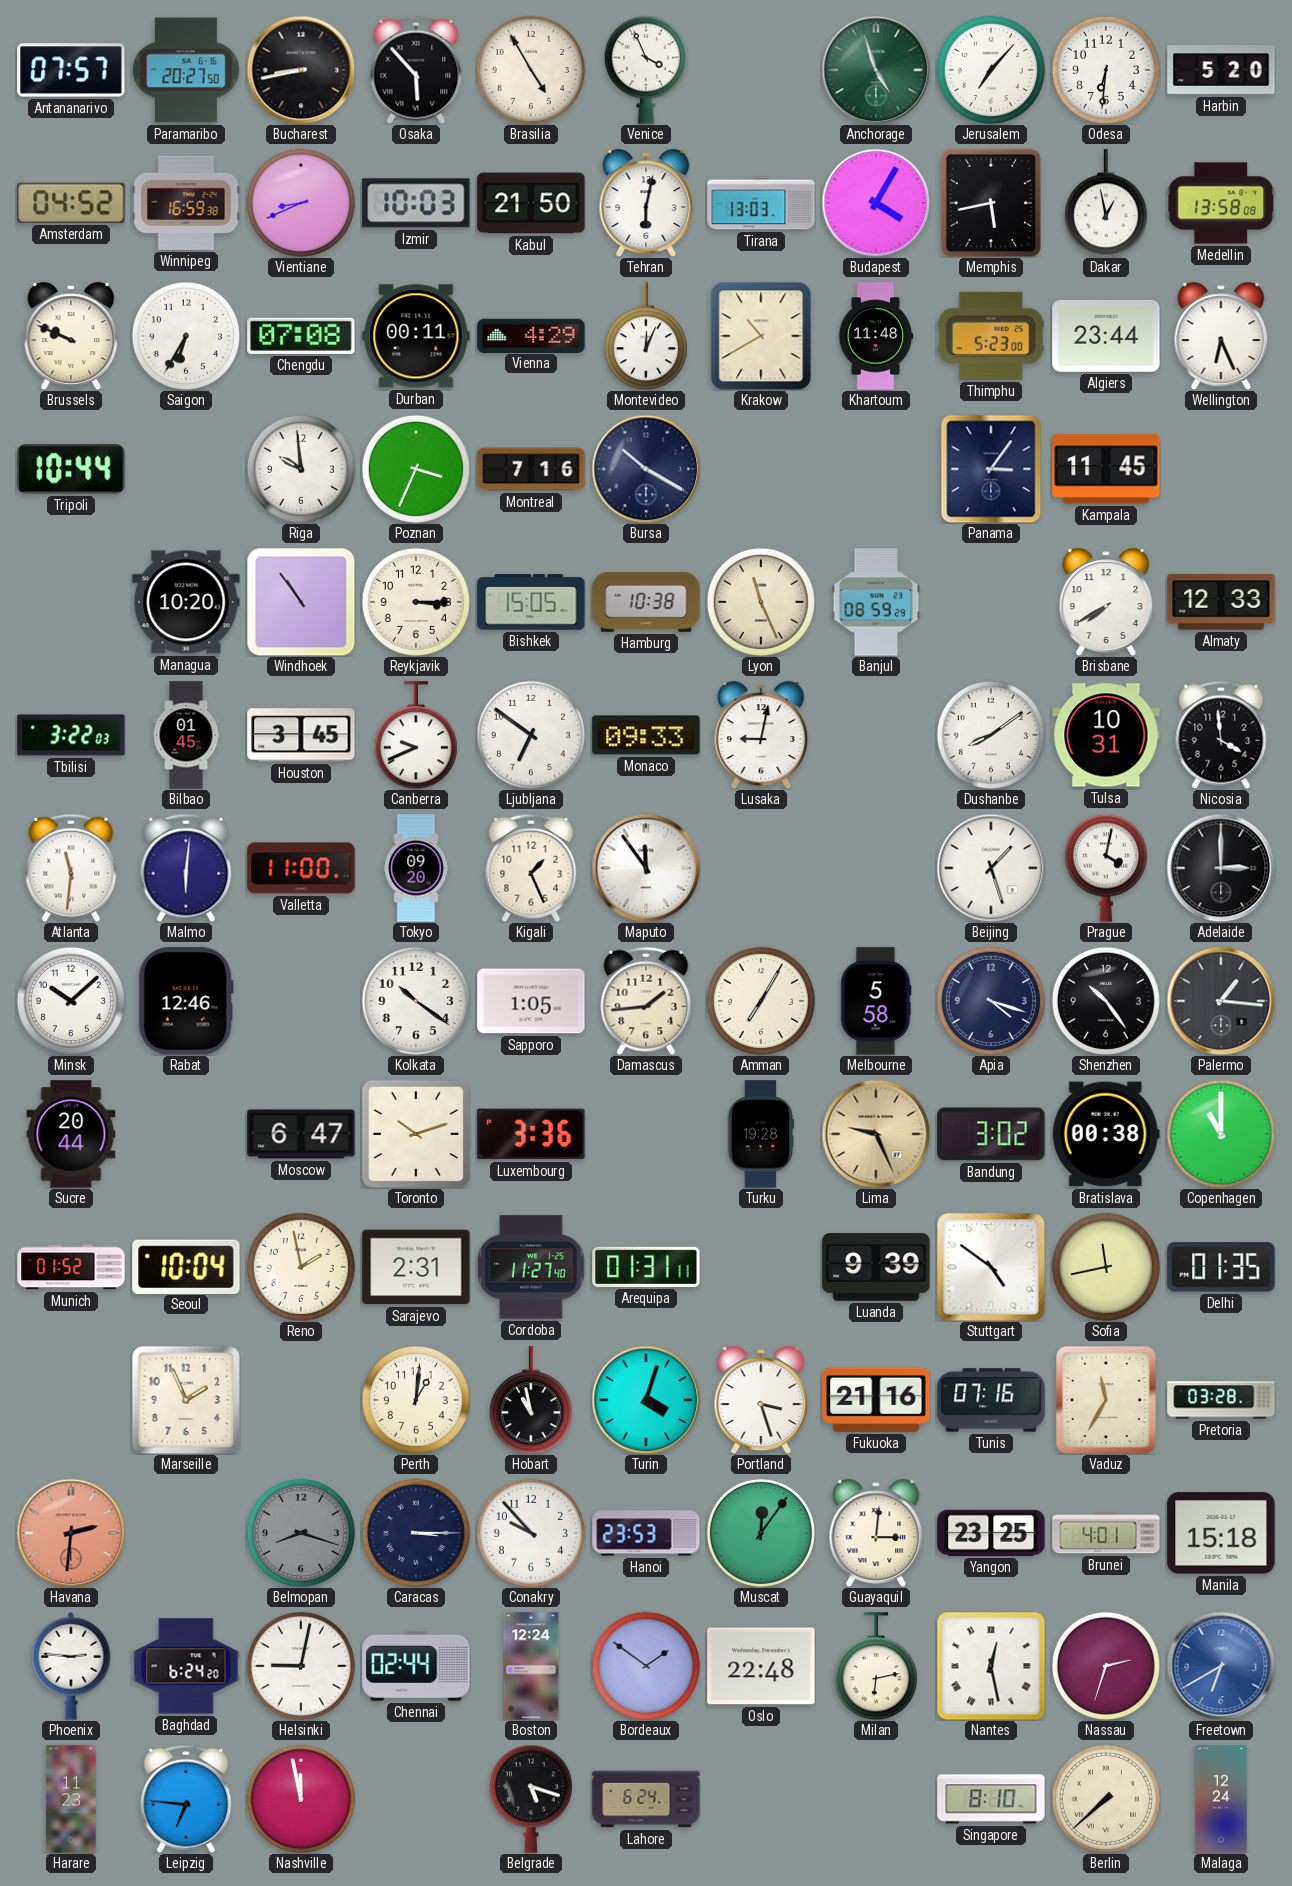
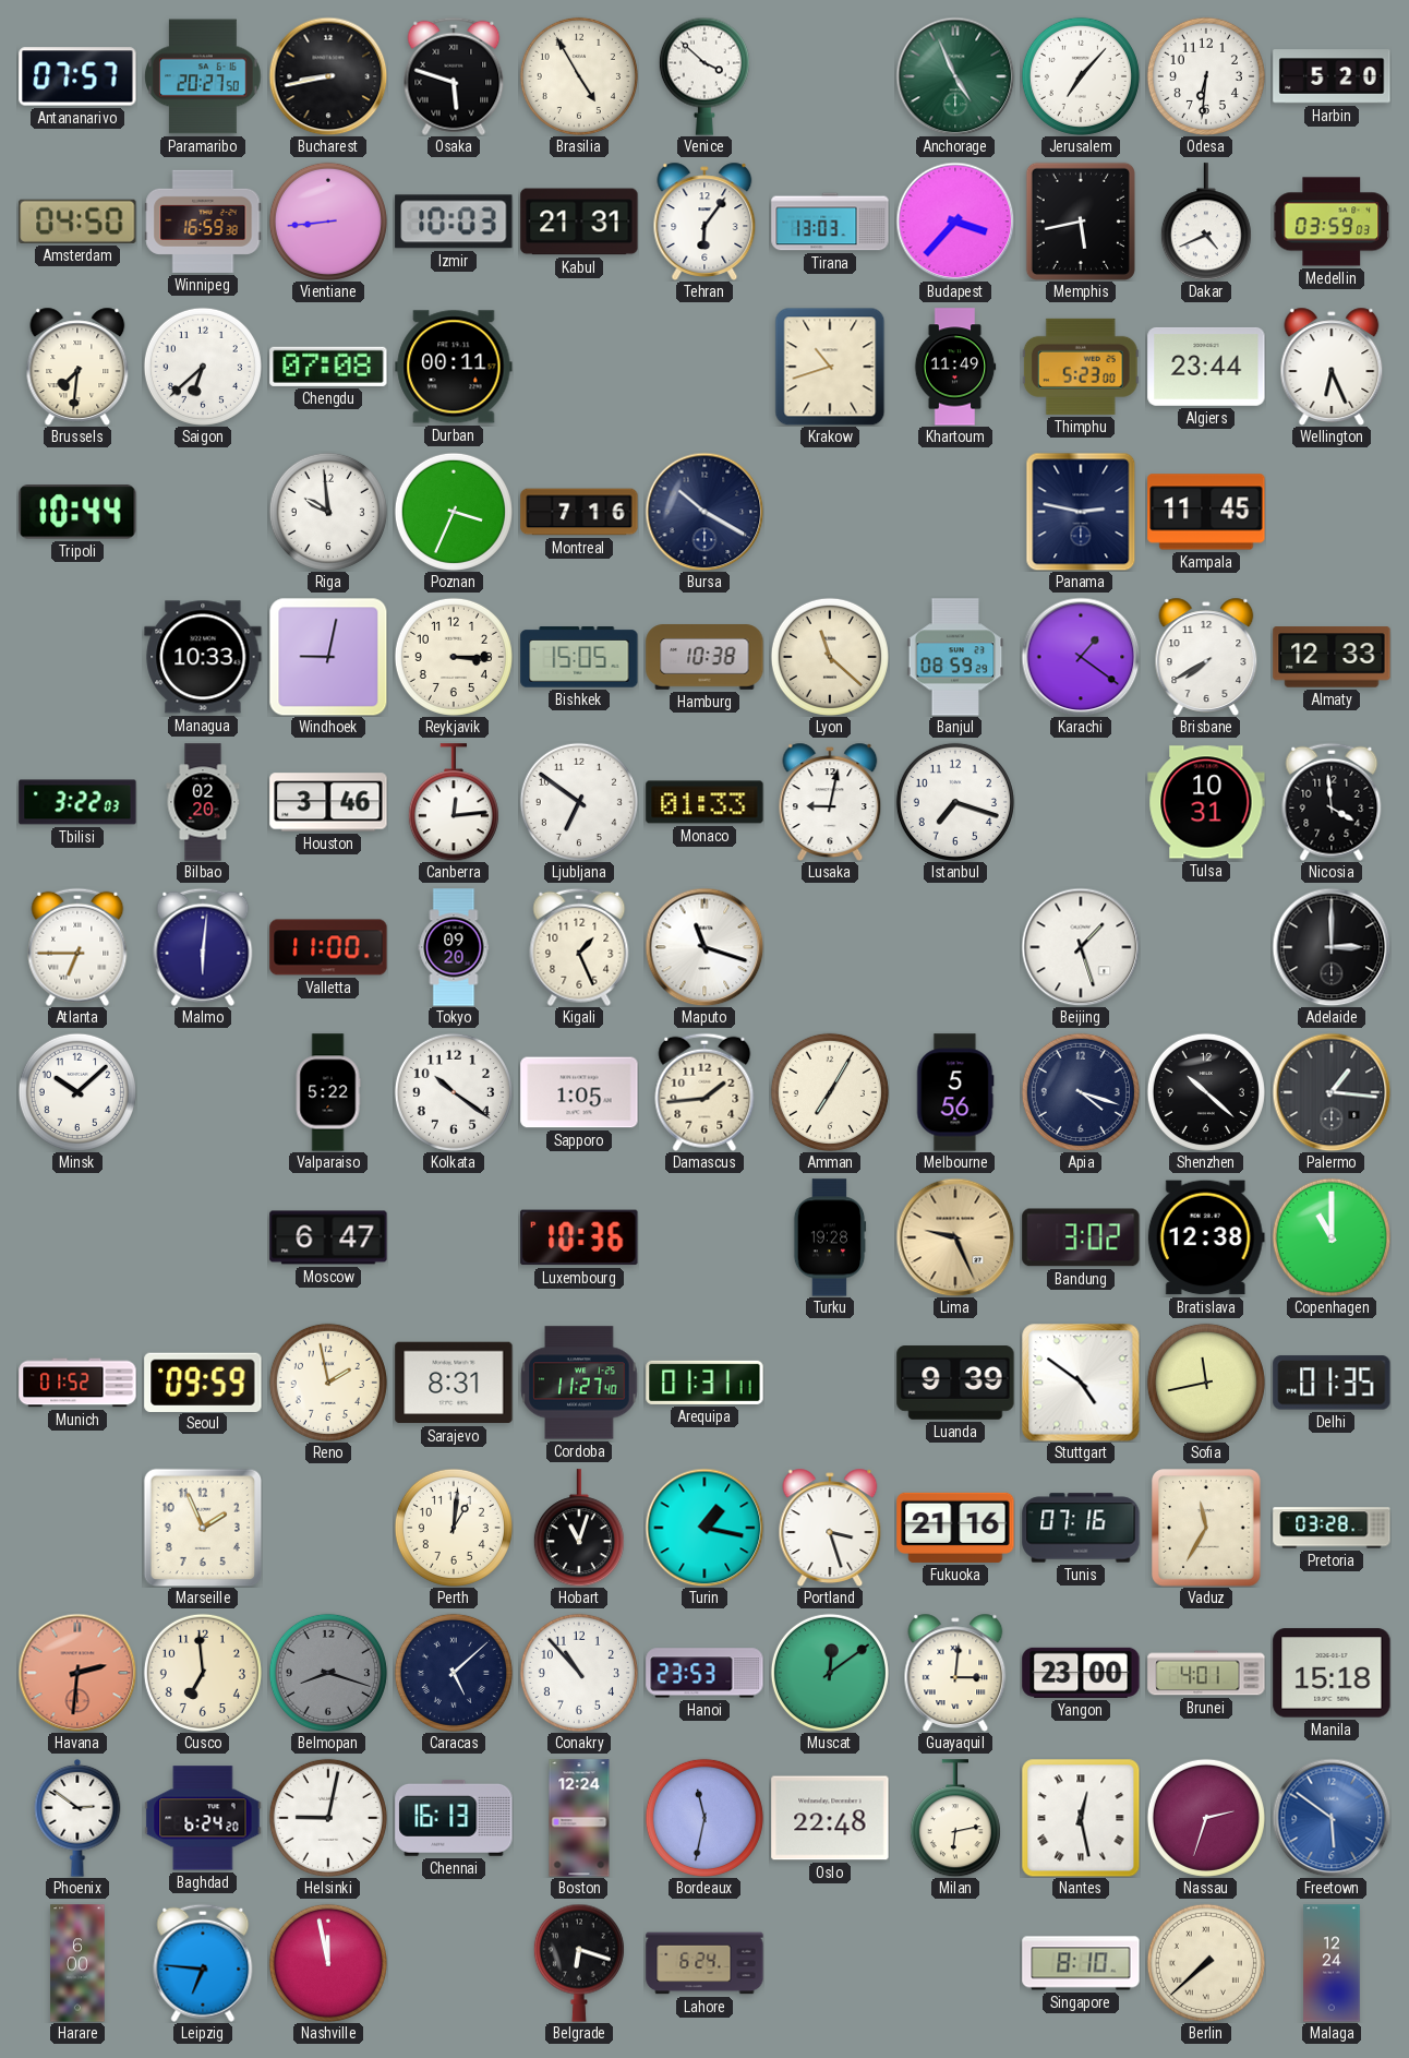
Osaka: 5:53 -> 5:48
Venice: 3:56 -> 3:52
Anchorage: 4:57 -> 4:56
Amsterdam: 04:52 -> 04:50
Vientiane: 8:41 -> 8:44
Kabul: 21:50 -> 21:31
Tehran: 6:02 -> 6:06
Budapest: 4:05 -> 3:37
Dakar: 12:58 -> 4:41
Medellin: 13:58 -> 03:59
Brussels: 9:49 -> 7:31
Saigon: 6:35 -> 6:38
Vienna: 4:29 -> none
Montevideo: 12:04 -> none
Krakow: 10:40 -> 10:42
Khartoum: 11:48 -> 11:49
Panama: 3:06 -> 2:47
Managua: 10:20 -> 10:33
Windhoek: 10:54 -> 9:02
Lyon: 11:26 -> 11:22
Karachi: none -> 1:21
Bilbao: 01:45 -> 02:20
Houston: 3:45 -> 3:46
Canberra: 9:41 -> 12:14
Monaco: 09:33 -> 01:33
Istanbul: none -> 7:18
Dushanbe: 8:09 -> none
Atlanta: 11:31 -> 6:45
Maputo: 11:54 -> 11:18
Prague: 4:02 -> none
Rabat: 12:46 -> none
Valparaiso: none -> 5:22
Melbourne: 5:58 -> 5:56
Shenzhen: 10:24 -> 10:22
Sucre: 20:44 -> none
Toronto: 10:12 -> none
Luxembourg: 3:36 -> 10:36
Bratislava: 00:38 -> 12:38
Seoul: 10:04 -> 09:59
Sarajevo: 2:31 -> 8:31
Hobart: 10:58 -> 11:03
Turin: 4:03 -> 1:17
Cusco: none -> 6:59
Caracas: 3:15 -> 5:08
Conakry: 9:53 -> 10:53
Muscat: 12:06 -> 12:09
Yangon: 23:25 -> 23:00
Phoenix: 2:46 -> 2:51
Chennai: 02:44 -> 16:13
Bordeaux: 1:51 -> 11:32
Freetown: 6:40 -> 5:51
Harare: 11:23 -> 6:00
Belgrade: 5:18 -> 6:18
